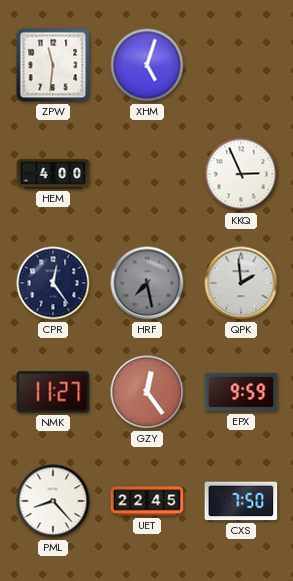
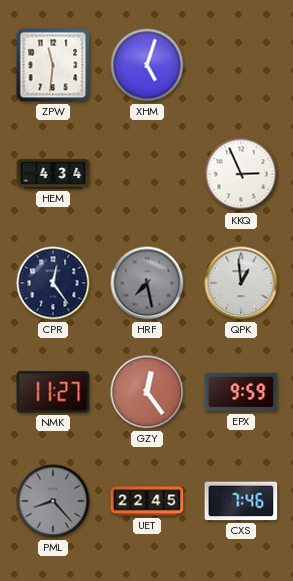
HEM: 4:00 -> 4:34
QPK: 1:59 -> 12:59
PML dial: white -> grey
CXS: 7:50 -> 7:46
